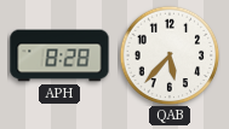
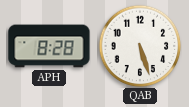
QAB: 5:37 -> 5:27
